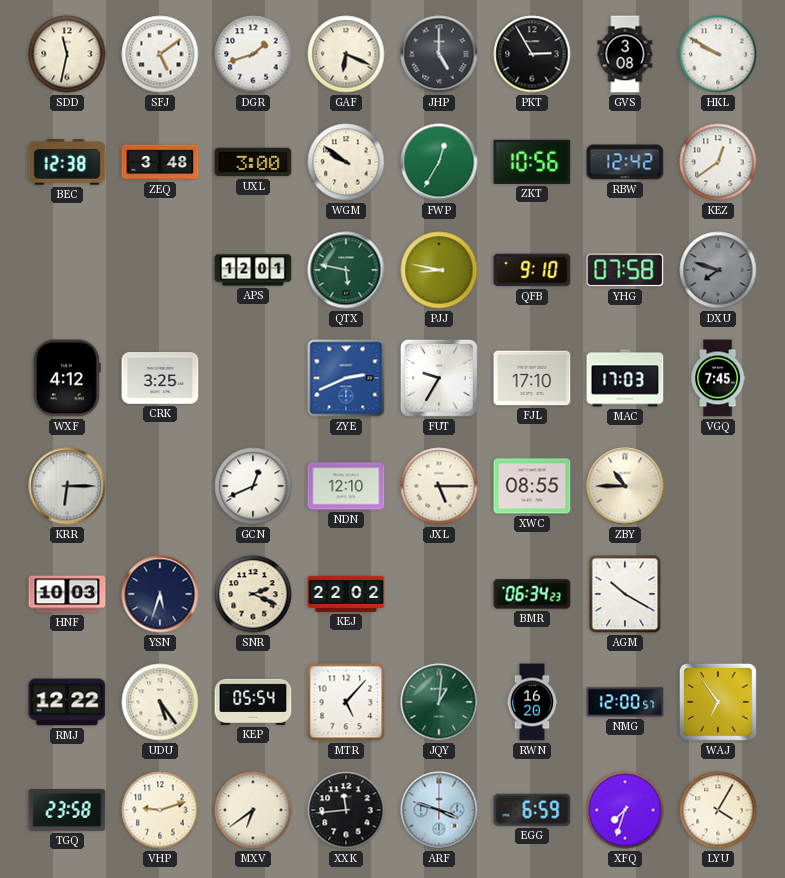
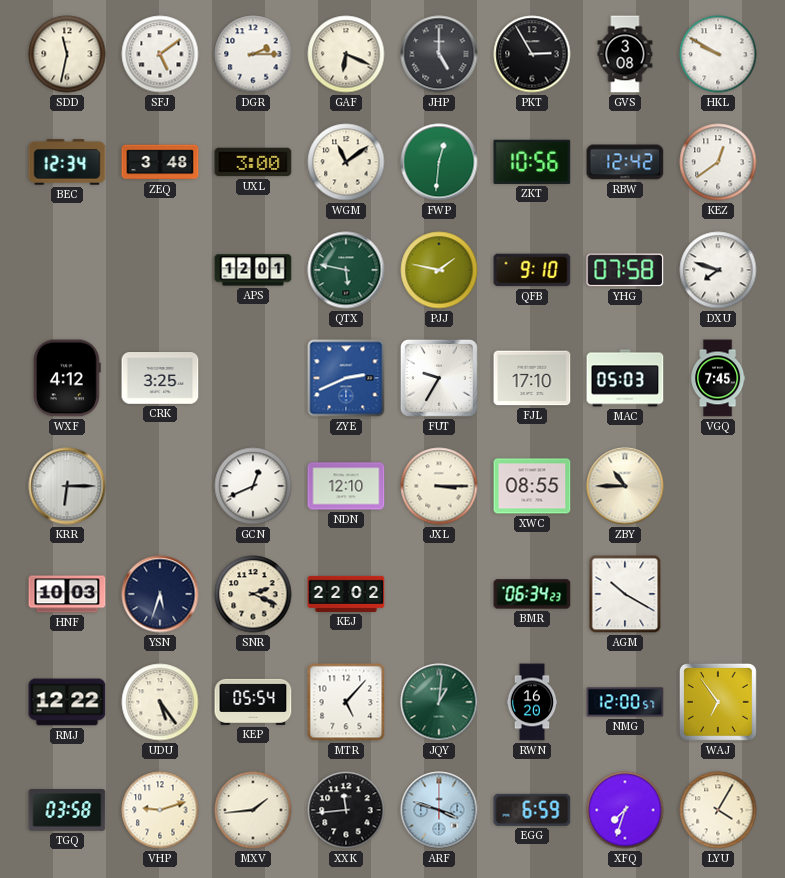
DGR: 1:42 -> 2:15
BEC: 12:38 -> 12:34
WGM: 9:51 -> 11:09
FWP: 12:35 -> 12:31
PJJ: 8:47 -> 1:47
DXU dial: grey -> white
MAC: 17:03 -> 05:03
JXL: 5:15 -> 3:15
TGQ: 23:58 -> 03:58
MXV: 6:39 -> 1:44
